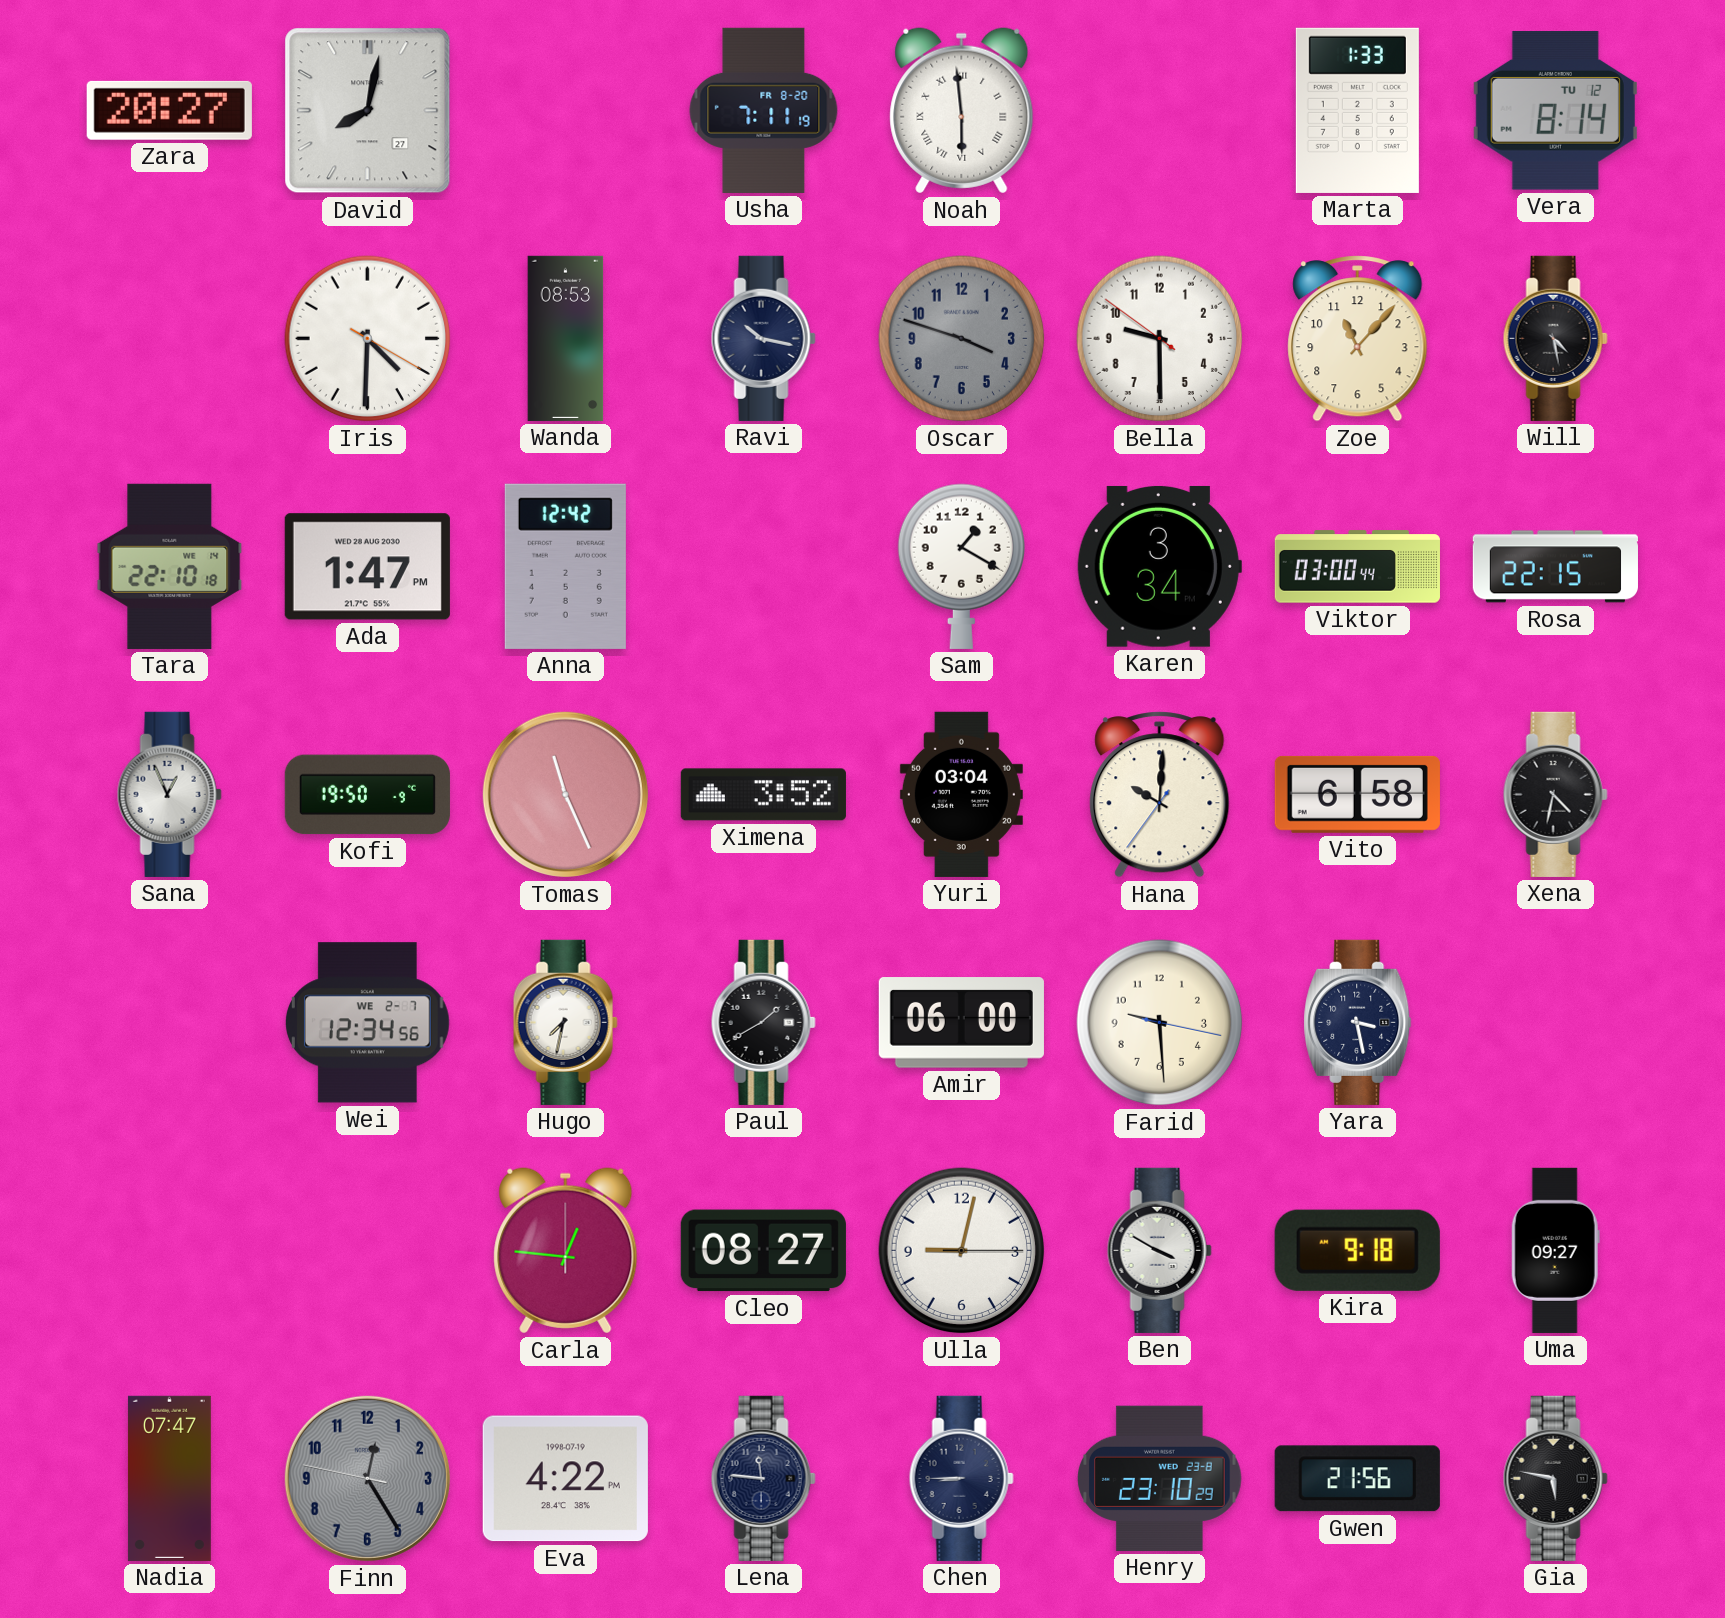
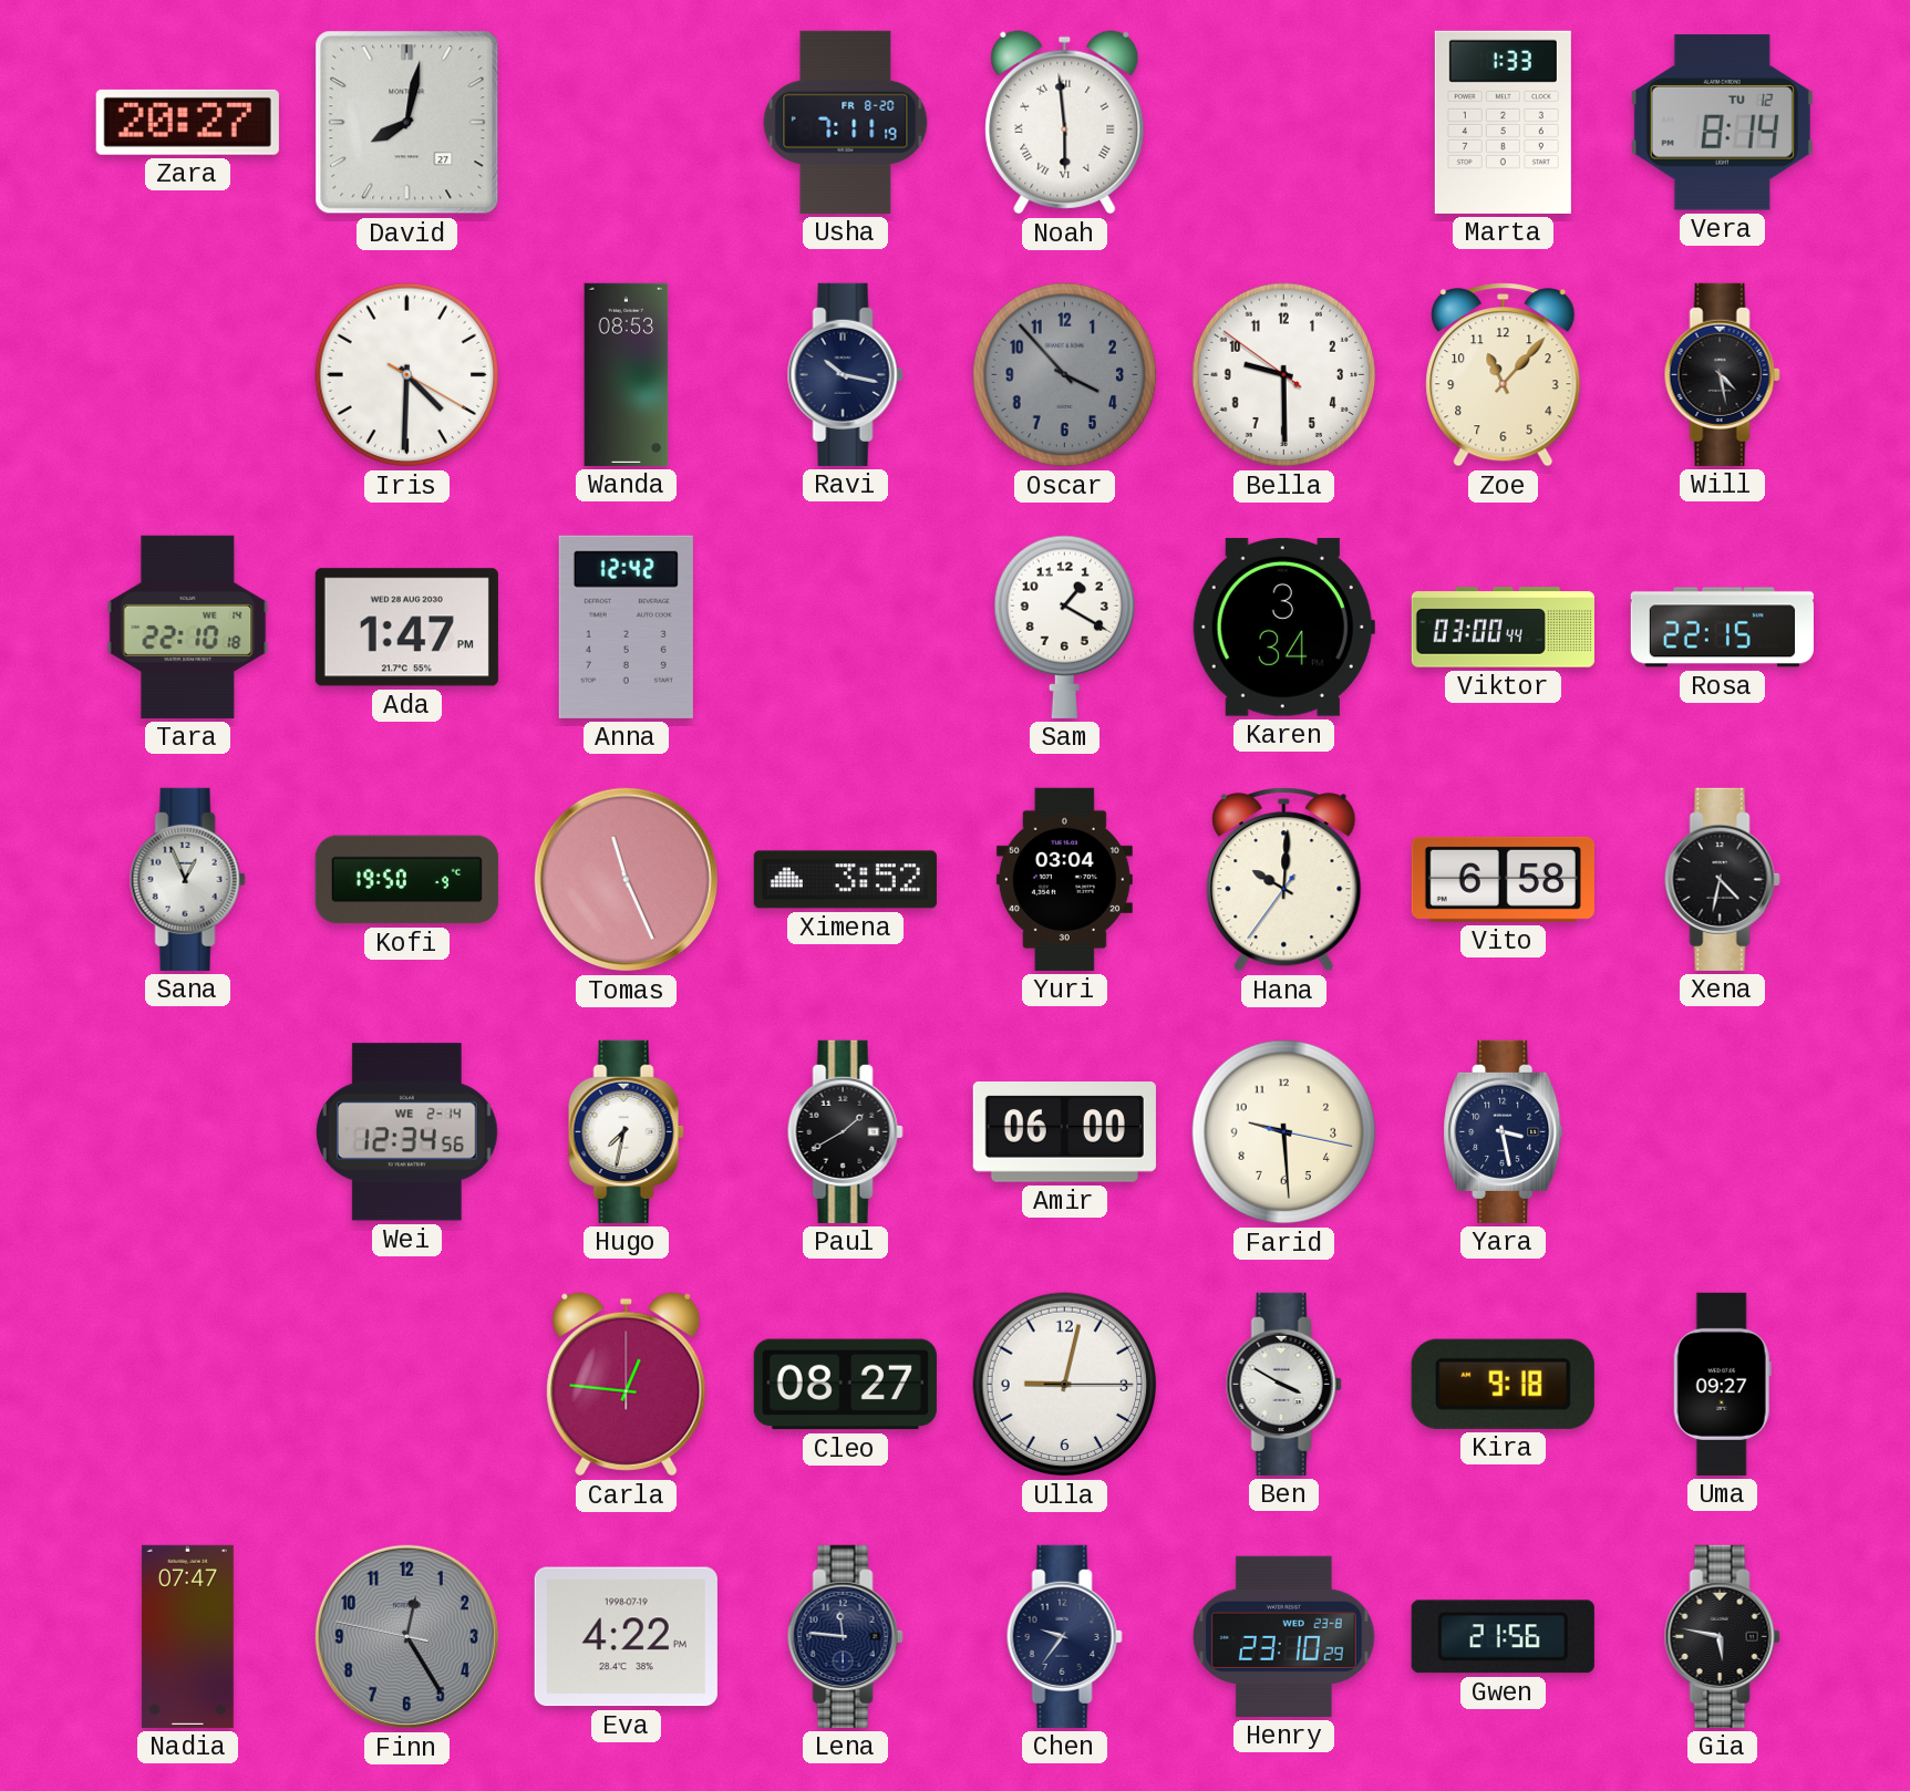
Oscar: 3:48 -> 3:53
Wei date: WE 2-7 -> WE 2-14
Chen: 8:45 -> 9:36
